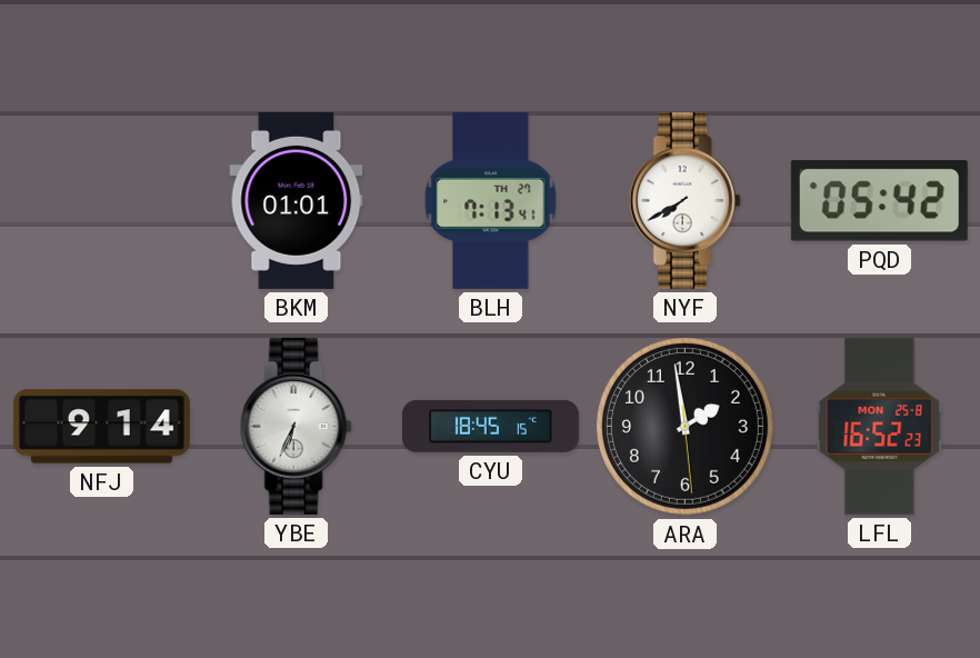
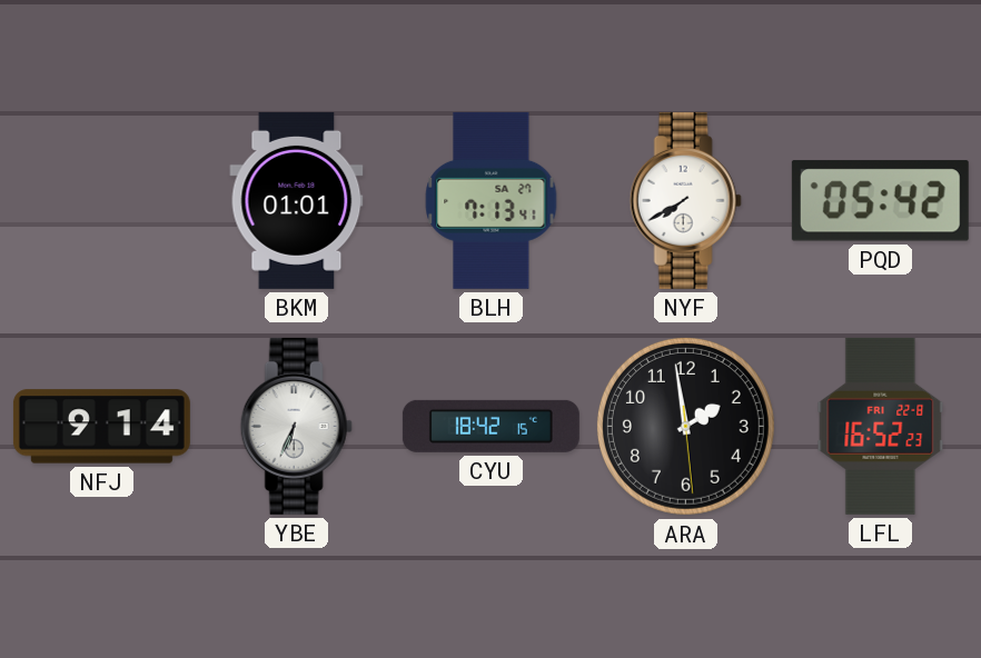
BLH date: TH 27 -> SA 27
CYU: 18:45 -> 18:42
LFL date: MON 25-8 -> FRI 22-8
